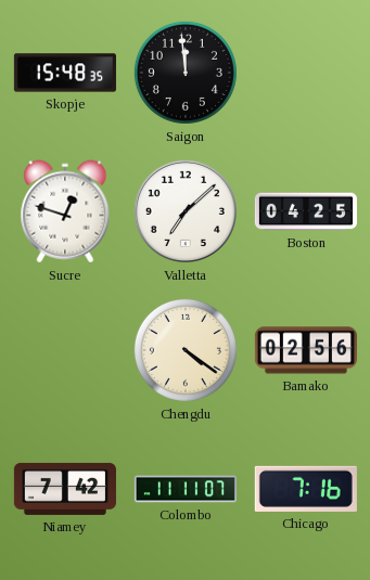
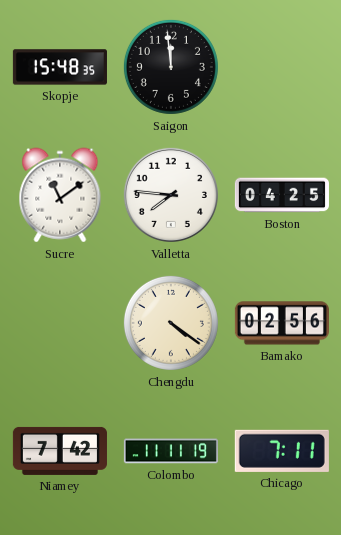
Sucre: 12:48 -> 11:09
Valletta: 7:08 -> 7:46
Colombo: 11:11:07 -> 11:11:19
Chicago: 7:16 -> 7:11
